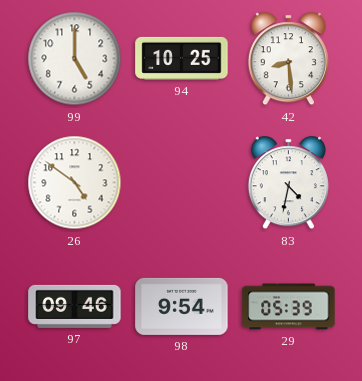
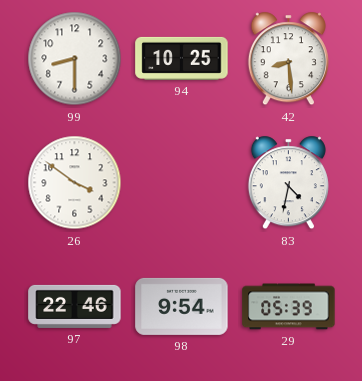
99: 5:00 -> 8:30
26: 4:51 -> 3:51
97: 09:46 -> 22:46
